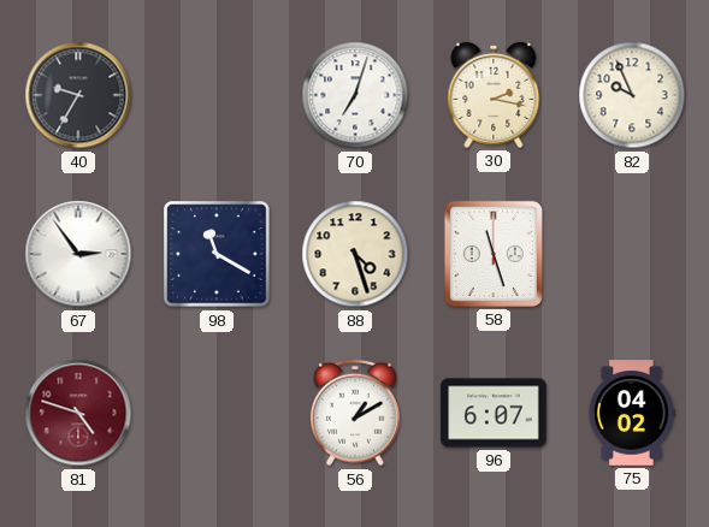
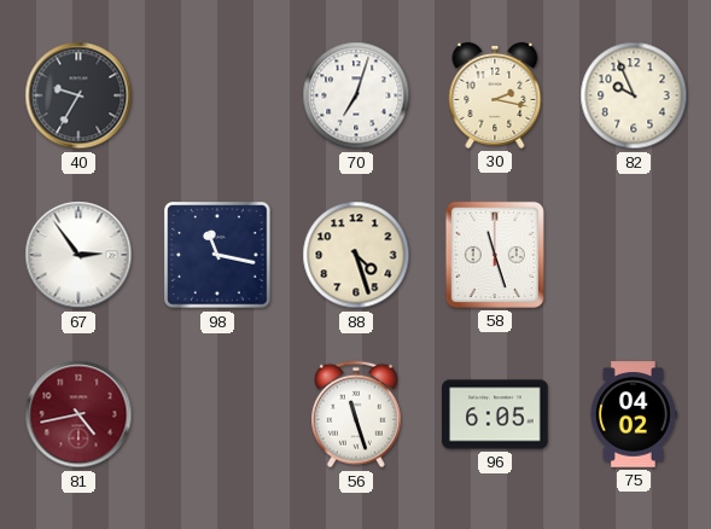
98: 11:20 -> 11:17
81: 4:48 -> 4:43
56: 1:10 -> 11:27
96: 6:07 -> 6:05
